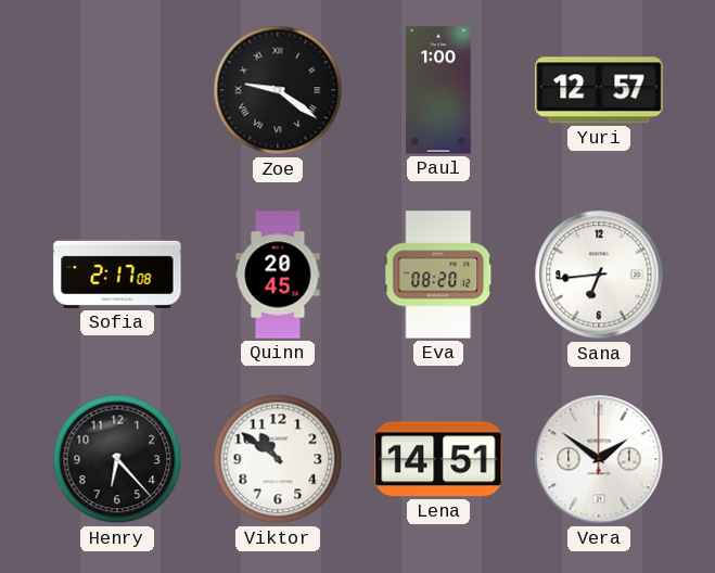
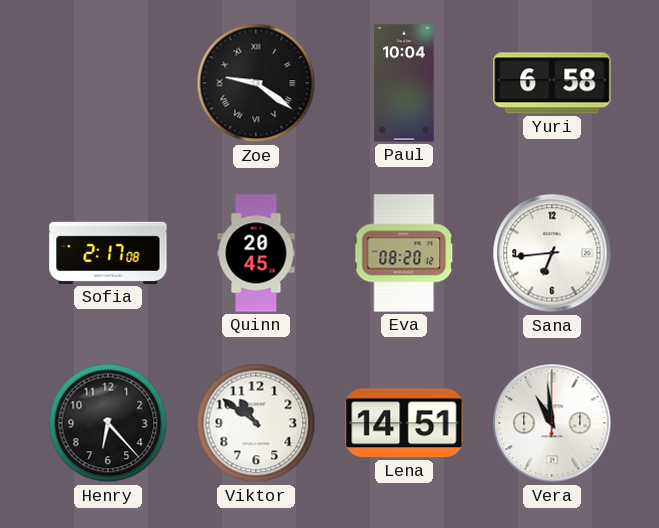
Paul: 1:00 -> 10:04
Yuri: 12:57 -> 6:58
Vera: 1:51 -> 10:59
